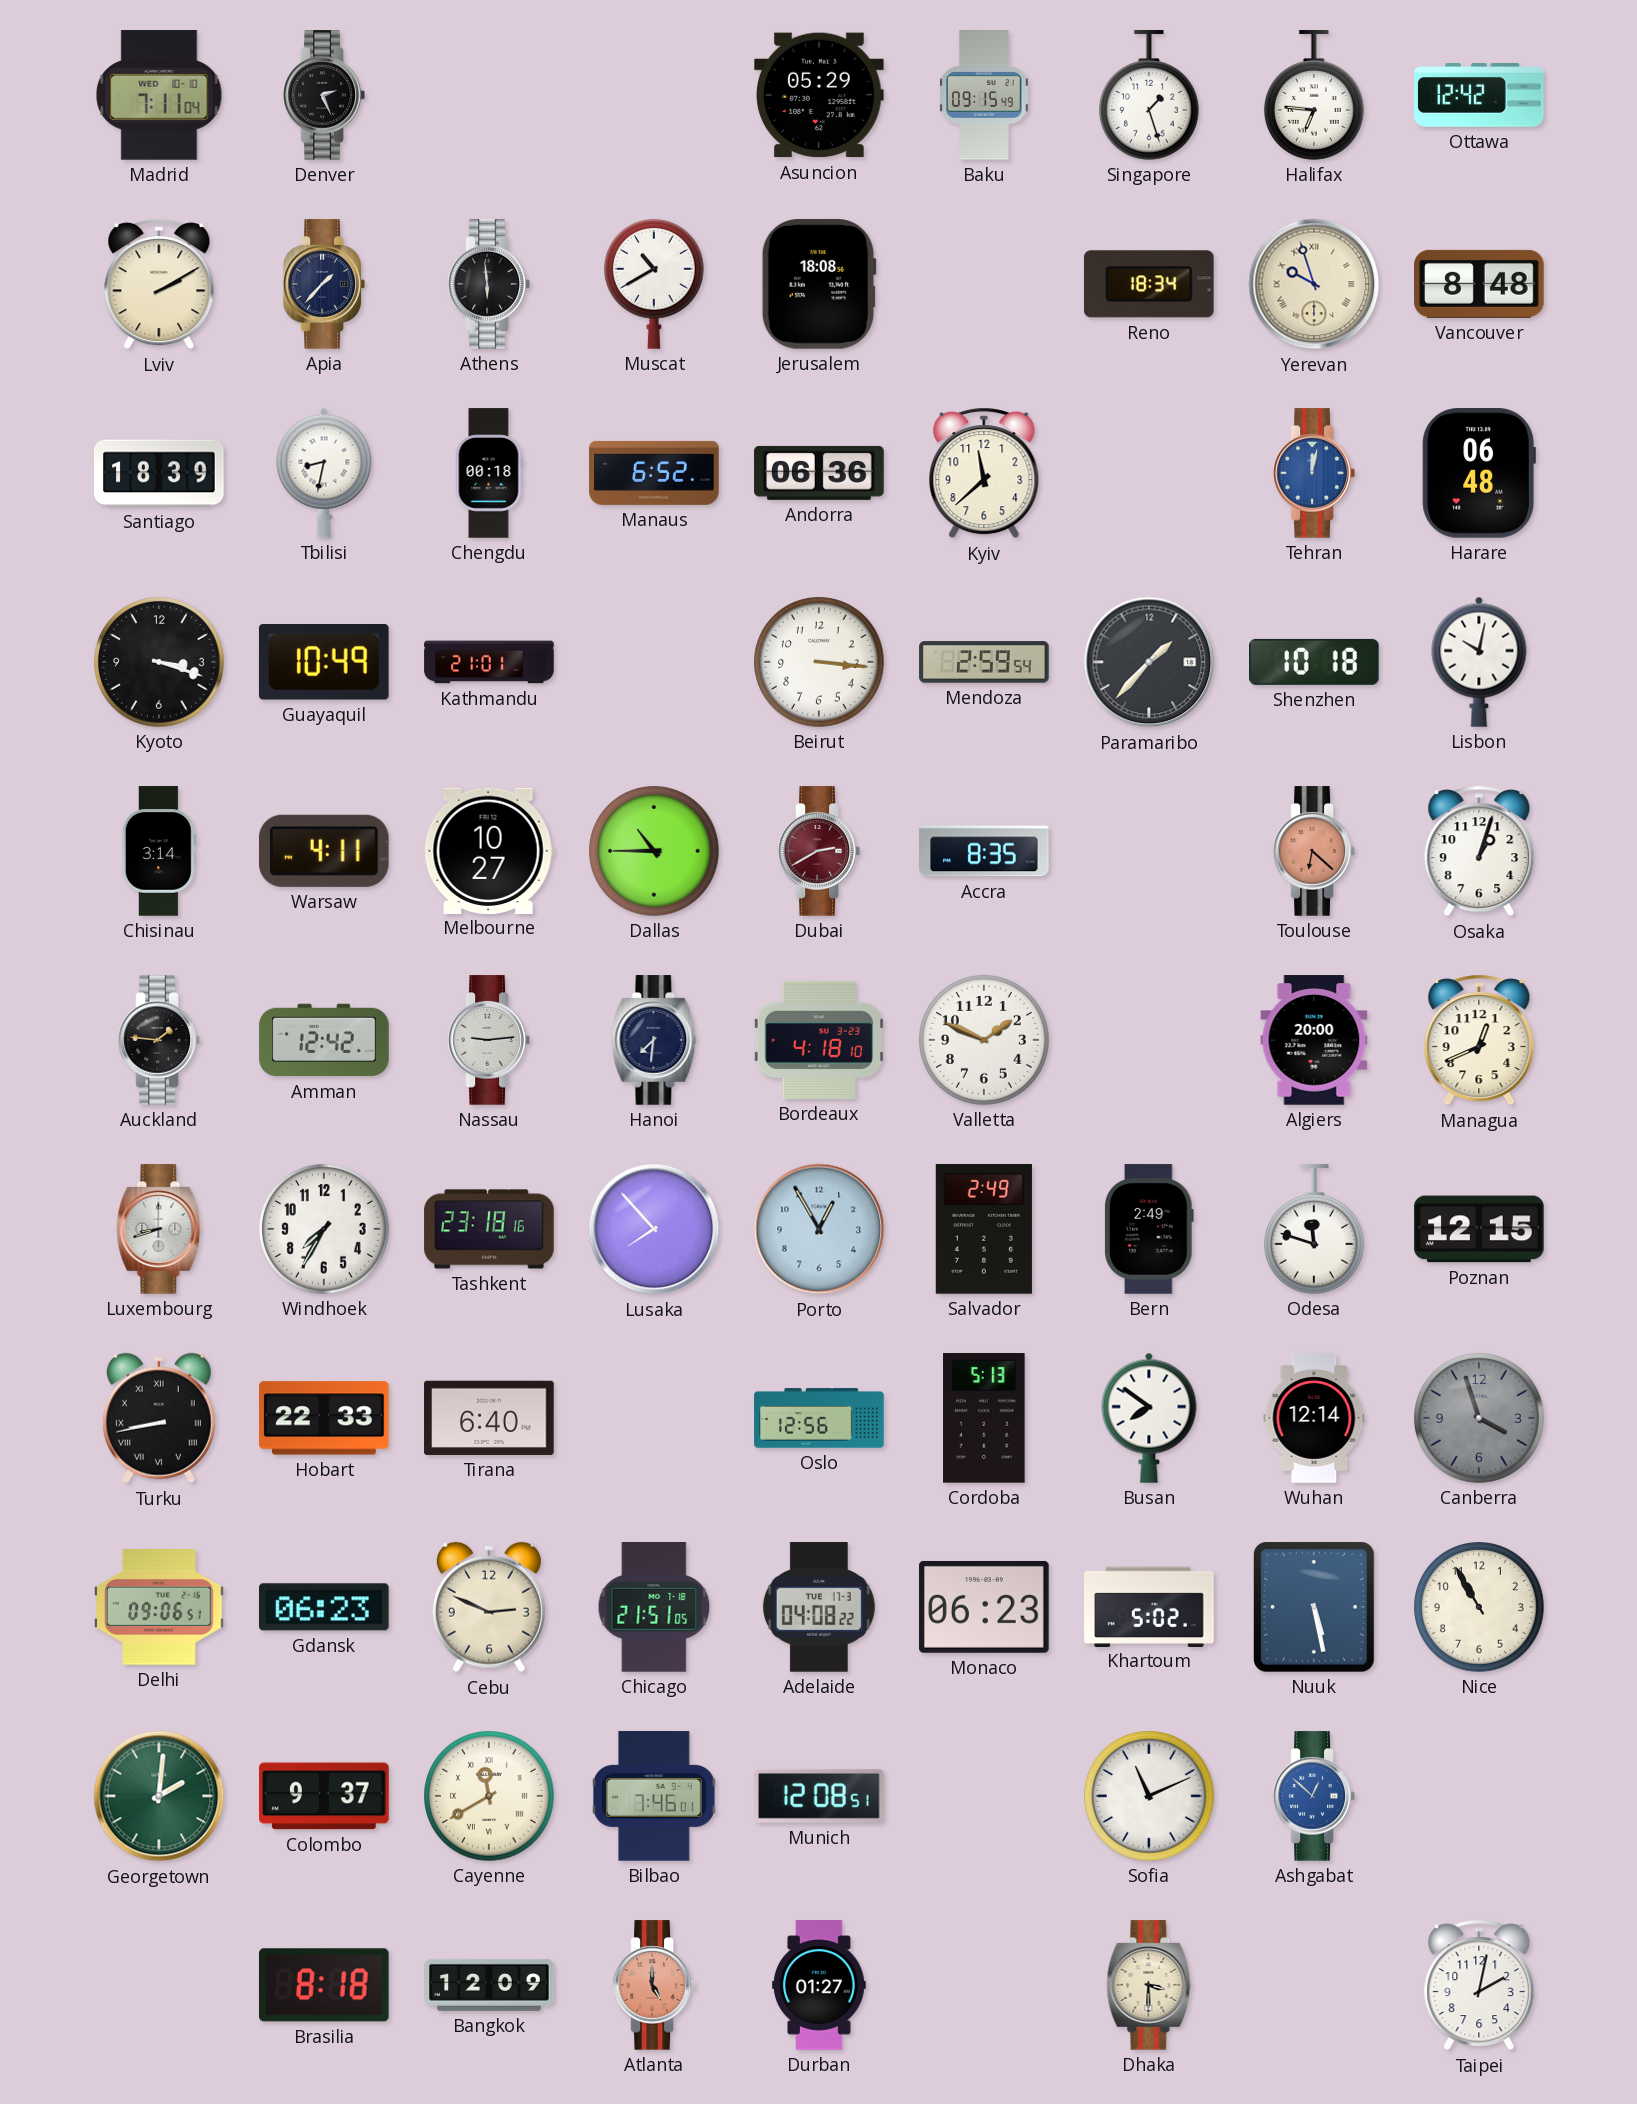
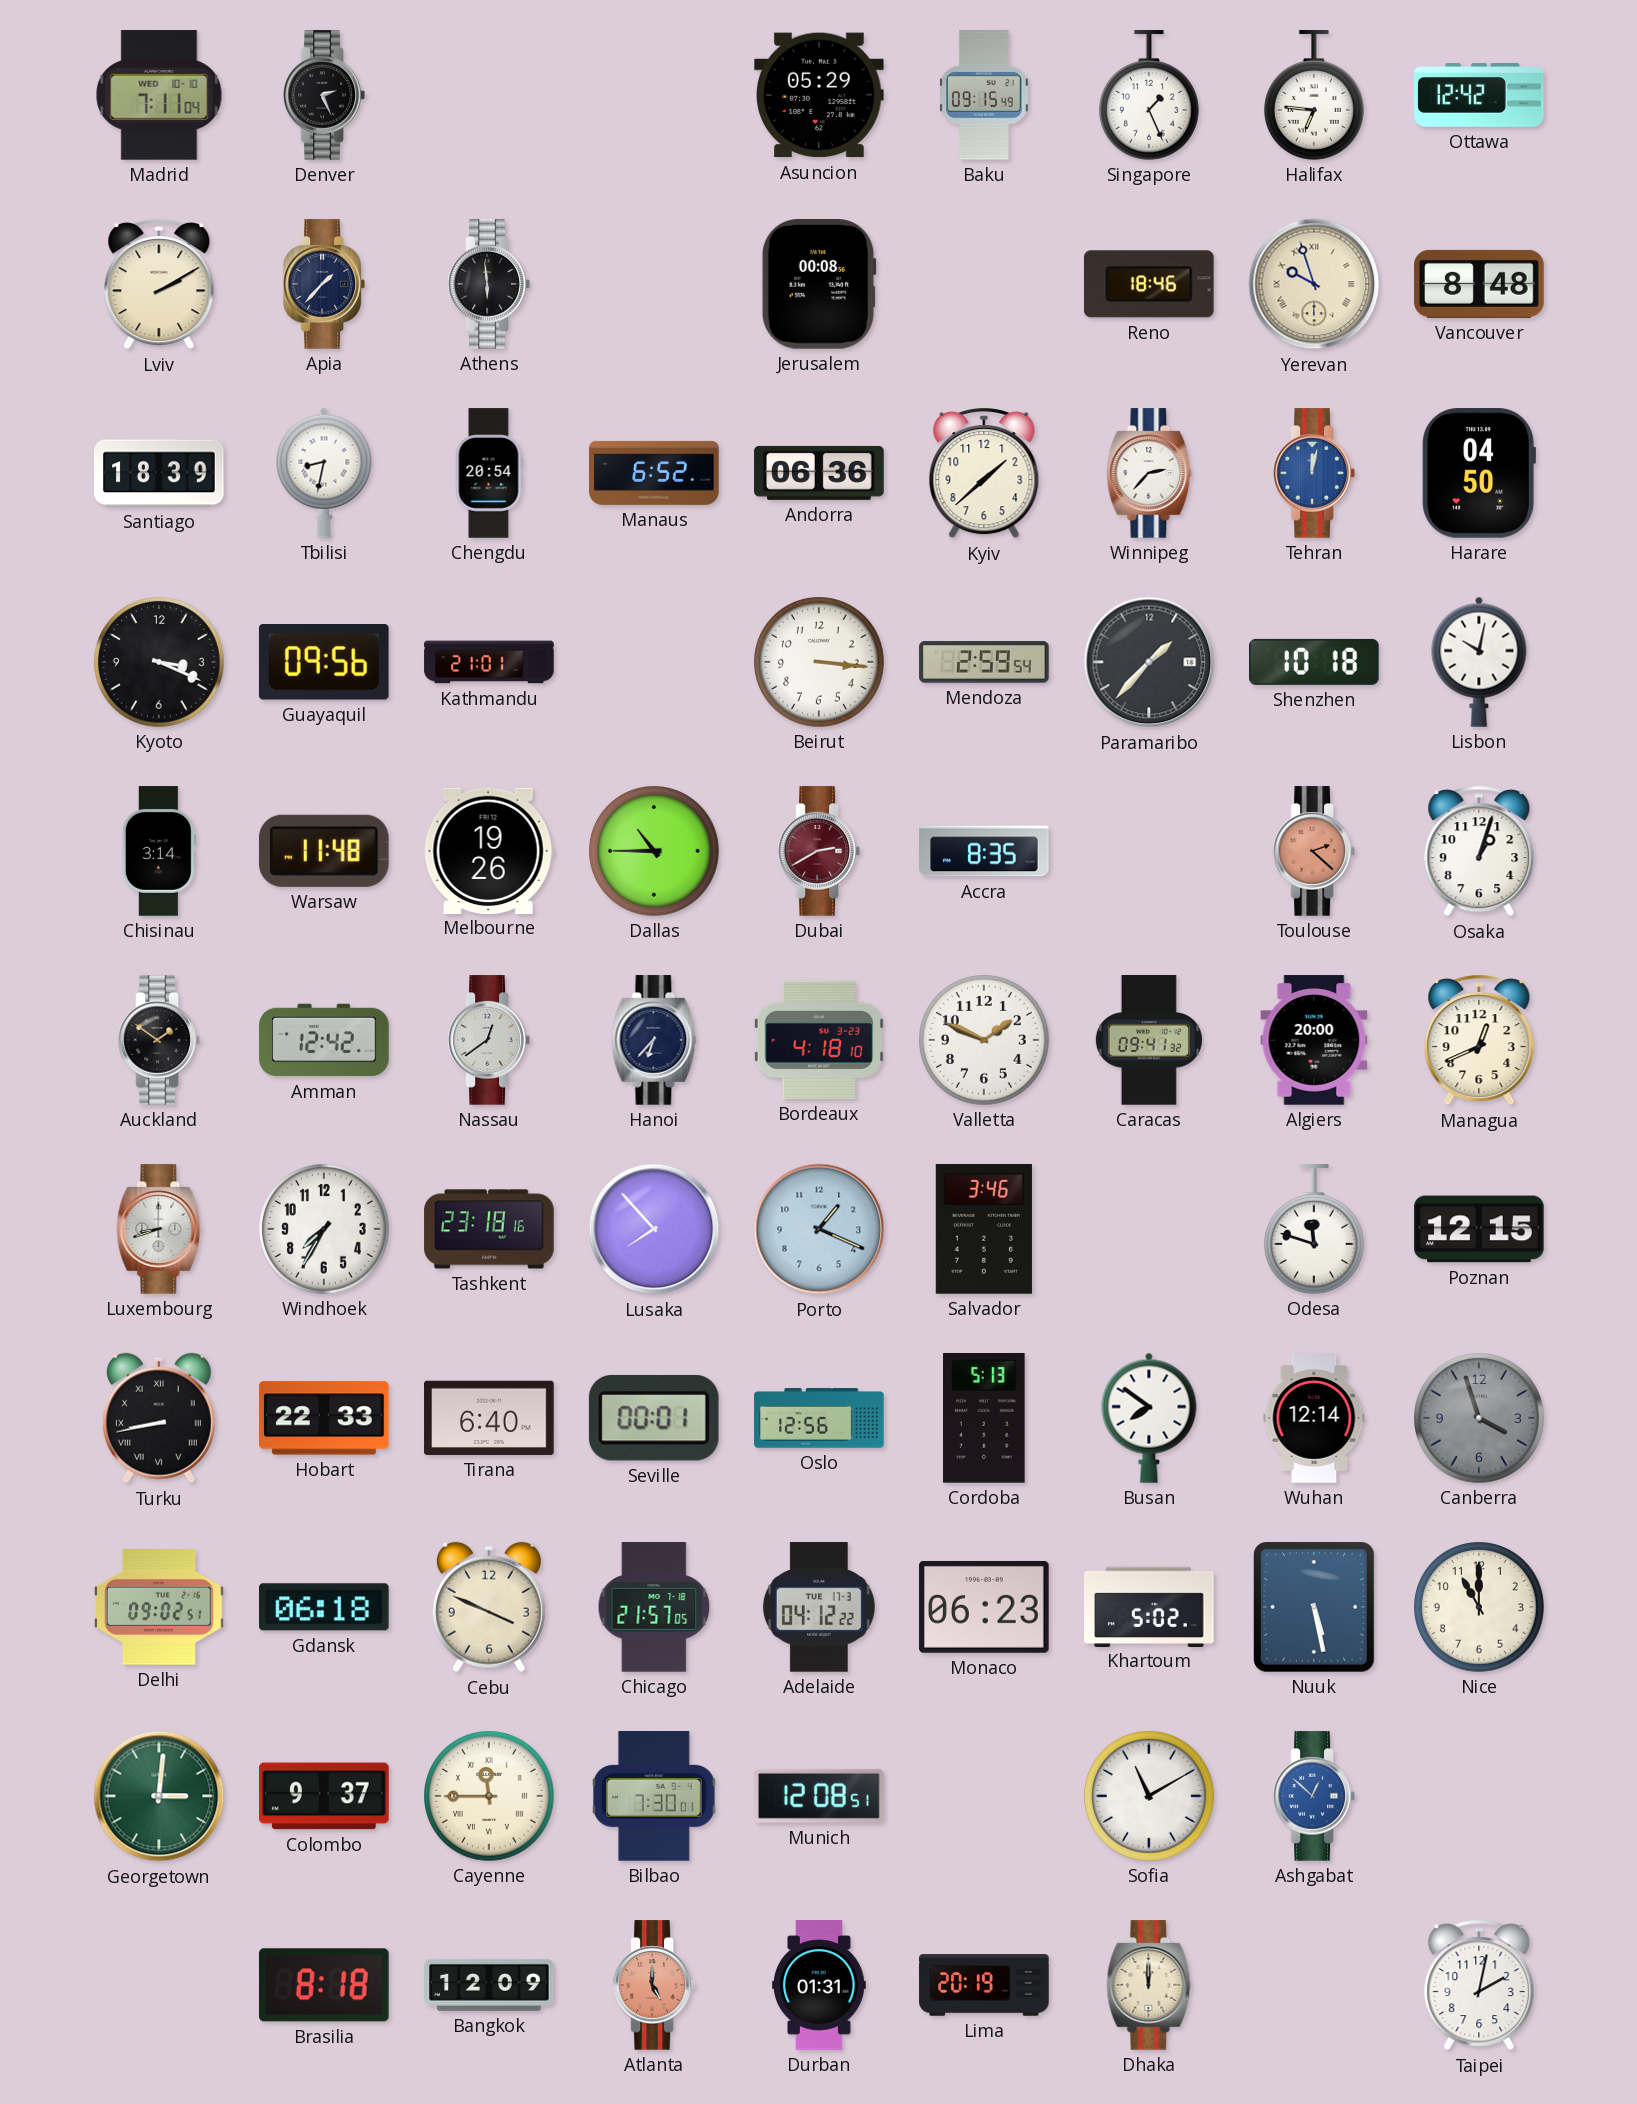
Singapore: 1:27 -> 1:26
Muscat: 10:40 -> none
Jerusalem: 18:08 -> 00:08
Reno: 18:34 -> 18:46
Chengdu: 00:18 -> 20:54
Kyiv: 11:38 -> 1:38
Winnipeg: none -> 2:37
Harare: 06:48 -> 04:50
Kyoto: 3:18 -> 3:19
Guayaquil: 10:49 -> 09:56
Warsaw: 4:11 -> 11:48
Melbourne: 10:27 -> 19:26
Toulouse: 6:22 -> 2:22
Auckland: 1:46 -> 1:51
Nassau: 9:14 -> 12:39
Hanoi: 7:31 -> 6:37
Caracas: none -> 09:41
Porto: 12:55 -> 1:19
Salvador: 2:49 -> 3:46
Bern: 2:49 -> none
Seville: none -> 00:01
Delhi: 09:06 -> 09:02
Gdansk: 06:23 -> 06:18
Cebu: 2:49 -> 3:49
Chicago: 21:51 -> 21:57
Adelaide: 04:08 -> 04:12
Nice: 10:55 -> 11:00
Georgetown: 2:01 -> 3:01
Cayenne: 11:40 -> 11:45
Bilbao: 7:46 -> 7:30
Sofia: 11:11 -> 11:10
Durban: 01:27 -> 01:31
Lima: none -> 20:19
Dhaka: 3:30 -> 12:00
